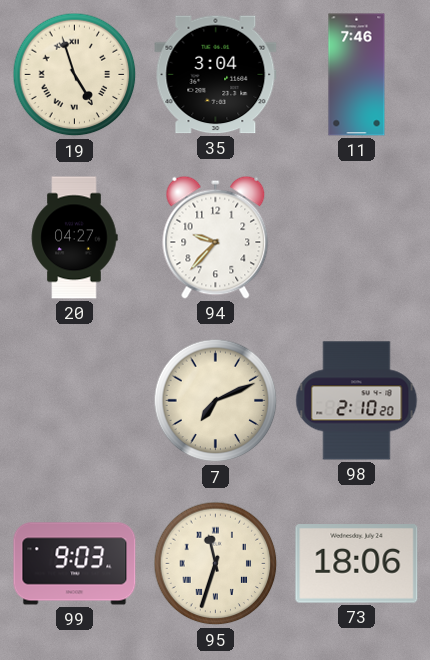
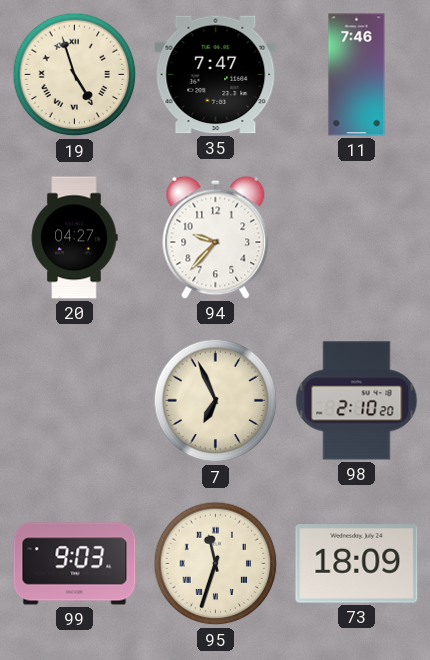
35: 3:04 -> 7:47
7: 7:11 -> 6:56
73: 18:06 -> 18:09
